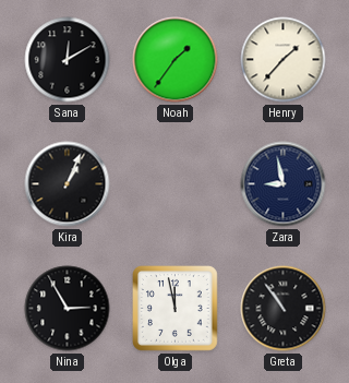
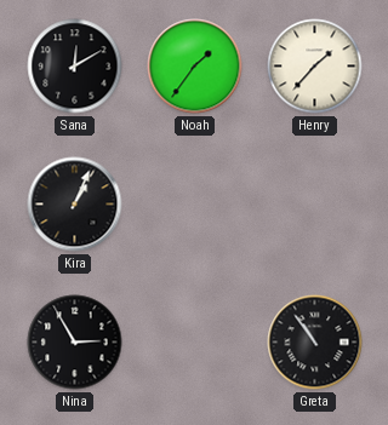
Zara: 8:58 -> none
Olga: 11:58 -> none
